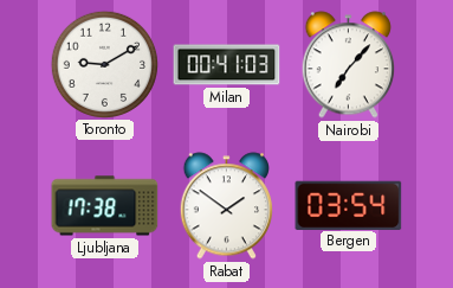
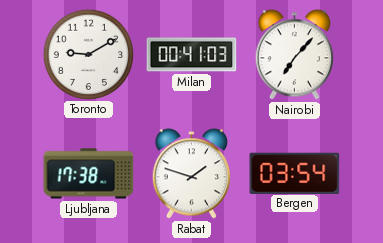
Rabat: 1:51 -> 1:48
